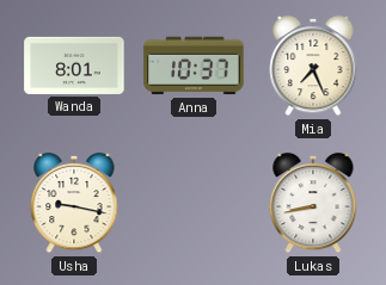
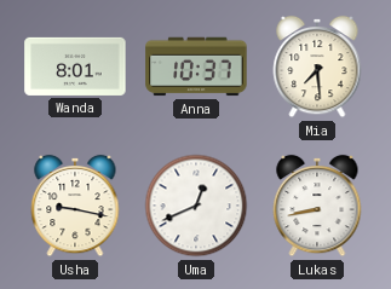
Mia: 7:26 -> 7:29
Uma: none -> 12:41
